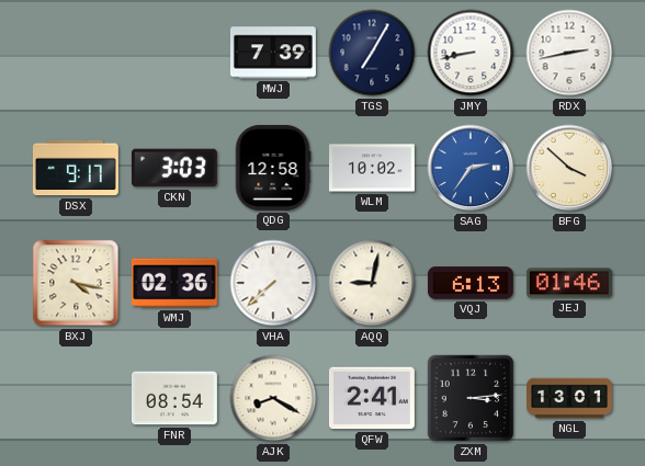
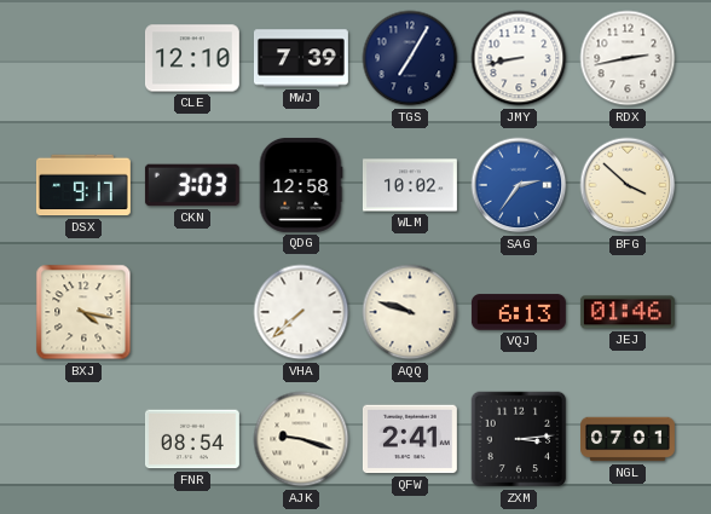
CLE: none -> 12:10
WMJ: 02:36 -> none
AQQ: 9:02 -> 9:48
AJK: 8:20 -> 9:18
NGL: 13:01 -> 07:01
